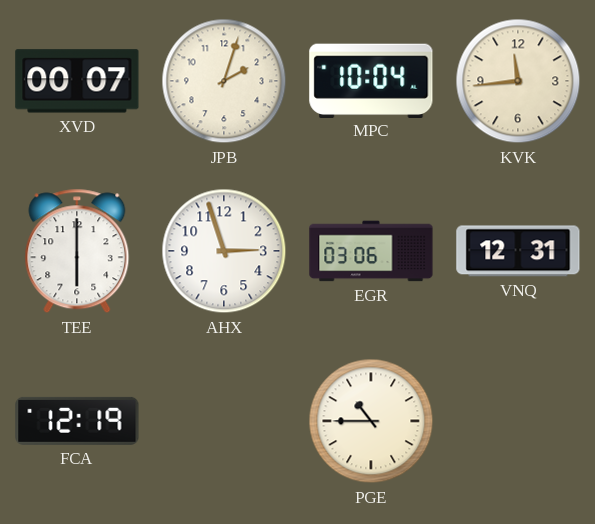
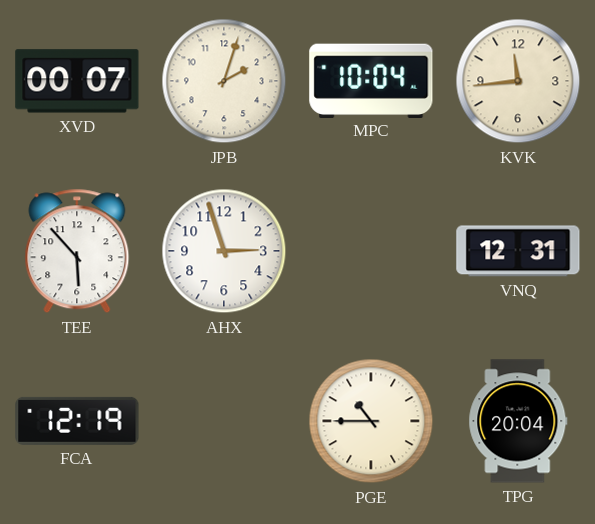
TEE: 6:00 -> 5:53
EGR: 03:06 -> none
TPG: none -> 20:04
